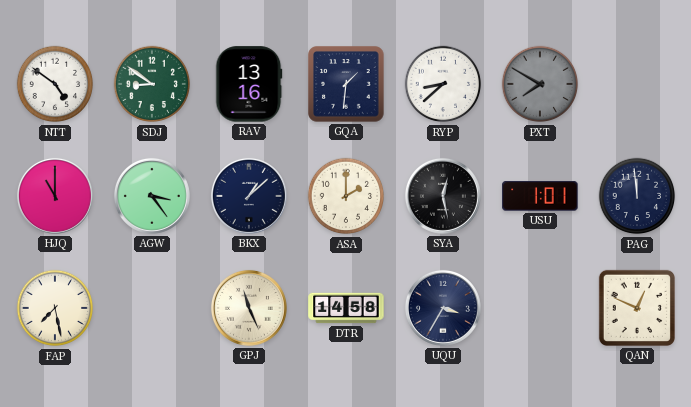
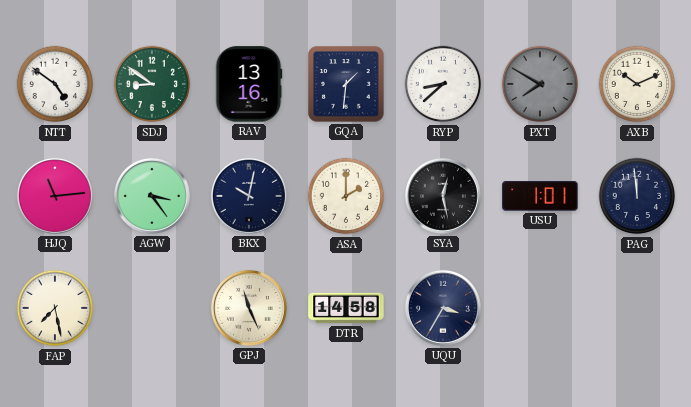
AXB: none -> 10:11
HJQ: 11:00 -> 11:14
BKX: 1:08 -> 10:02
QAN: 12:49 -> none
